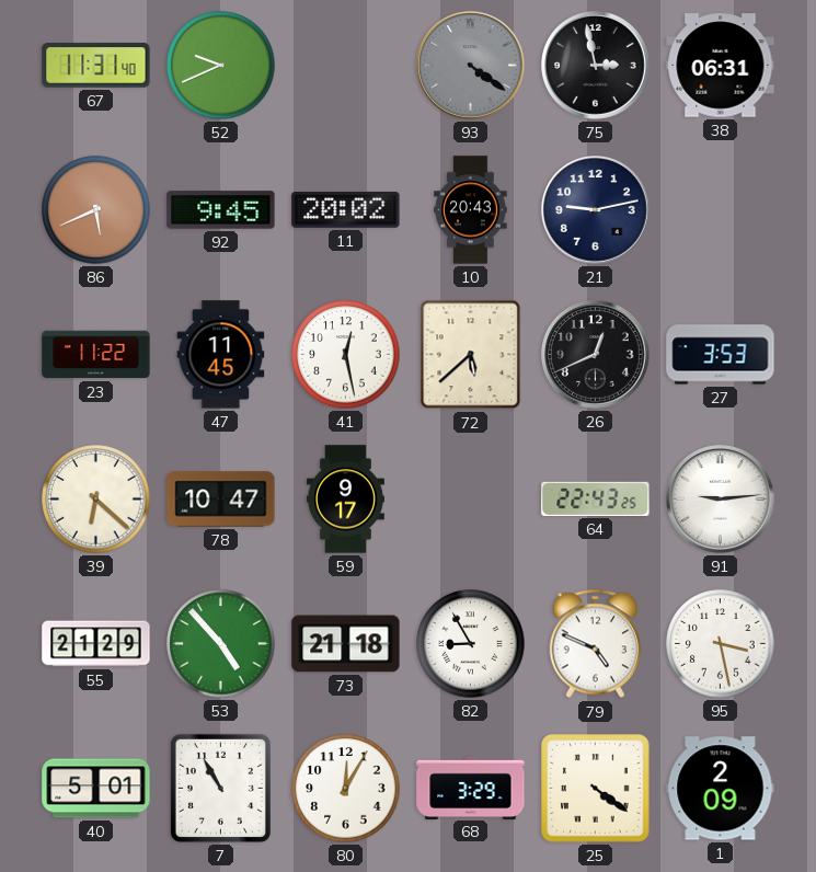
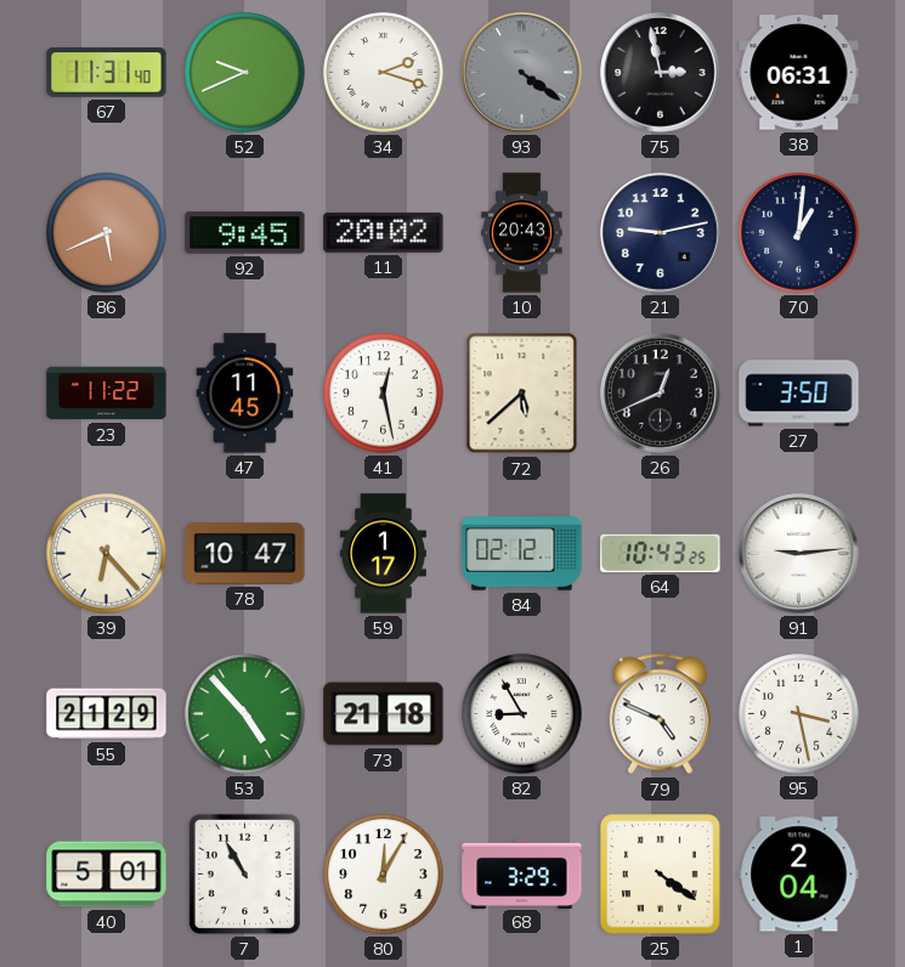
34: none -> 2:18
70: none -> 1:01
27: 3:53 -> 3:50
39: 6:22 -> 6:23
59: 9:17 -> 1:17
84: none -> 02:12
64: 22:43 -> 10:43
1: 2:09 -> 2:04
